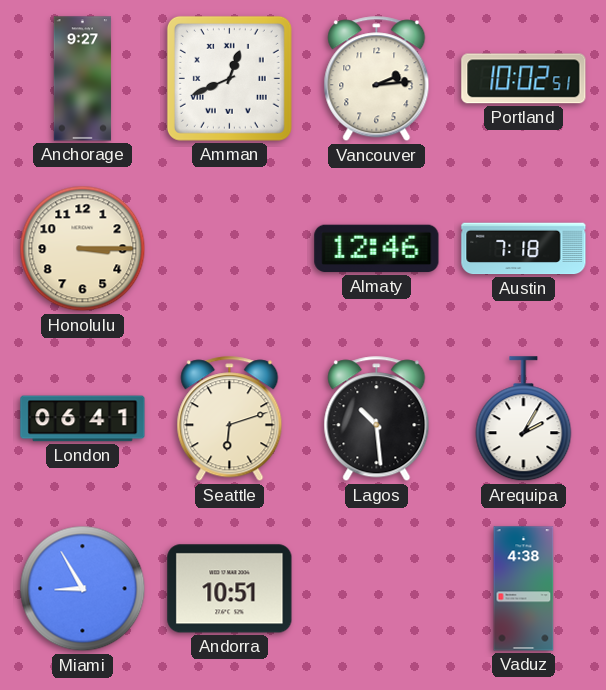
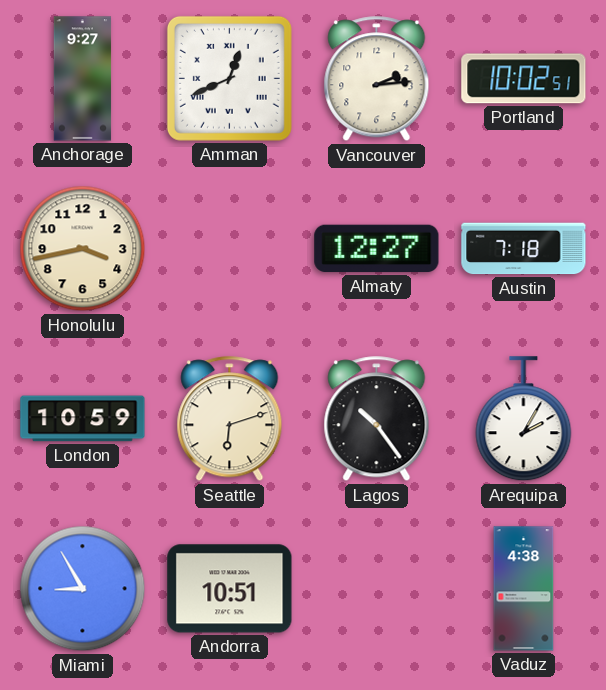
Honolulu: 3:15 -> 3:43
Almaty: 12:46 -> 12:27
London: 06:41 -> 10:59
Lagos: 10:29 -> 10:24
